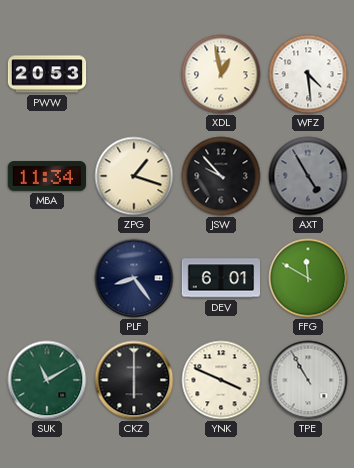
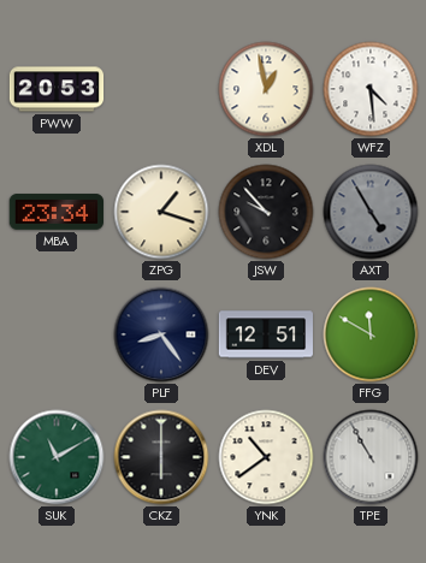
MBA: 11:34 -> 23:34
DEV: 6:01 -> 12:51
YNK: 3:49 -> 10:39
